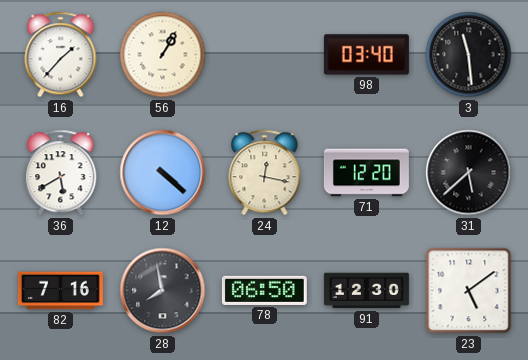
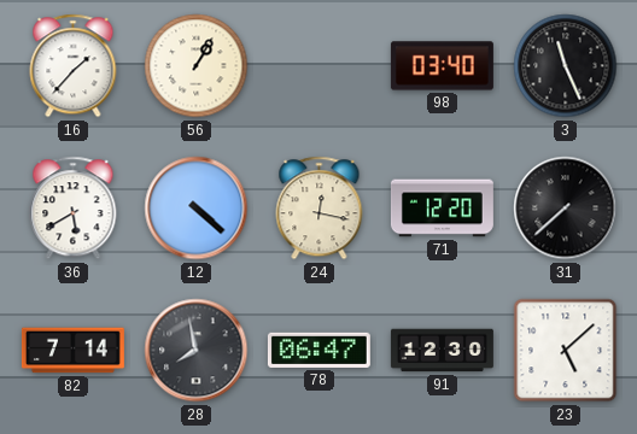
3: 11:29 -> 11:26
31: 5:38 -> 7:38
82: 7:16 -> 7:14
78: 06:50 -> 06:47
23: 5:09 -> 5:08
